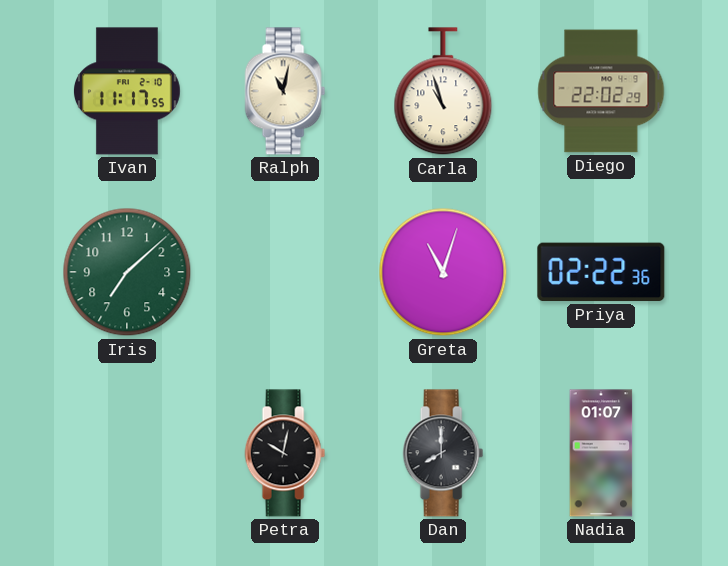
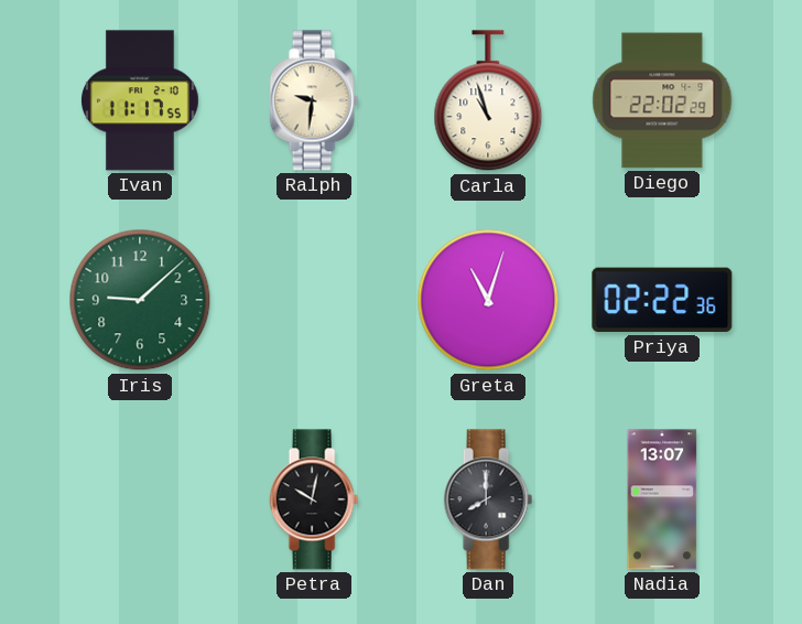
Ralph: 11:02 -> 9:31
Iris: 7:08 -> 9:08
Nadia: 01:07 -> 13:07
